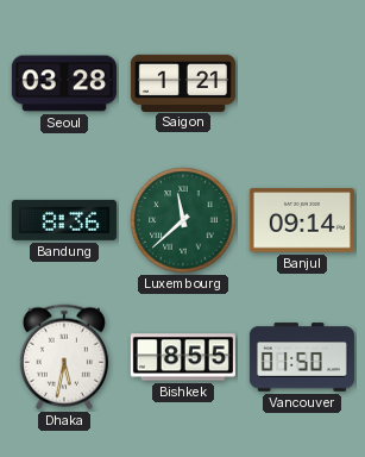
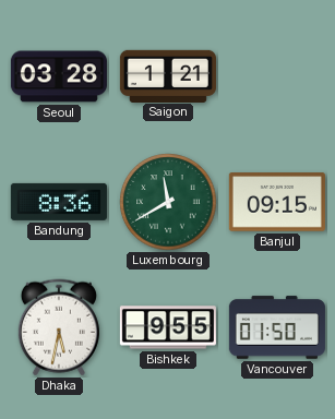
Luxembourg: 11:38 -> 11:40
Banjul: 09:14 -> 09:15
Bishkek: 8:55 -> 9:55
